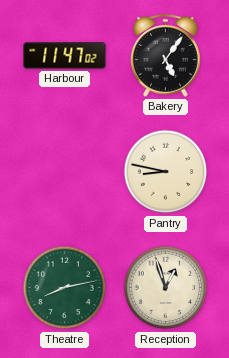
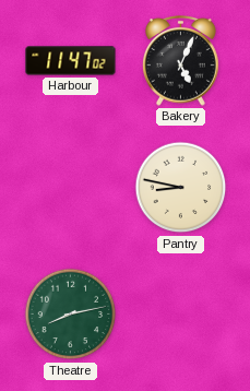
Bakery: 5:06 -> 5:04
Reception: 12:57 -> none
